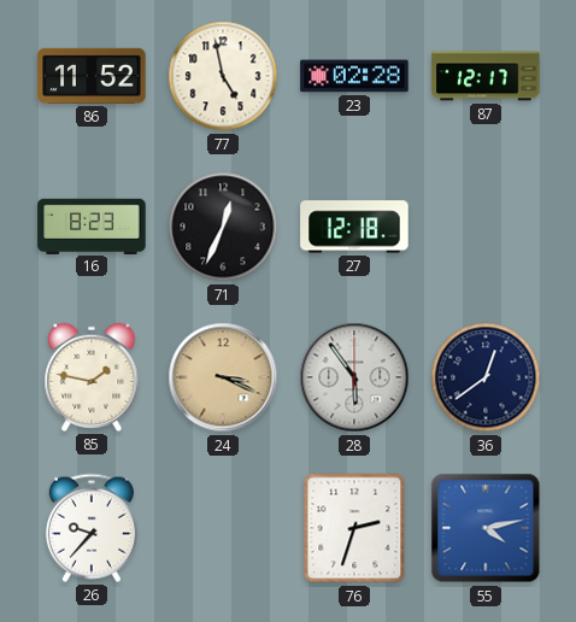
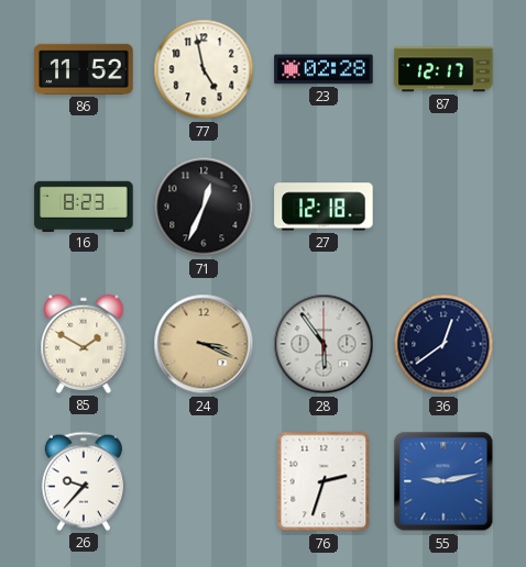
85: 1:47 -> 1:50
55: 4:13 -> 9:13
